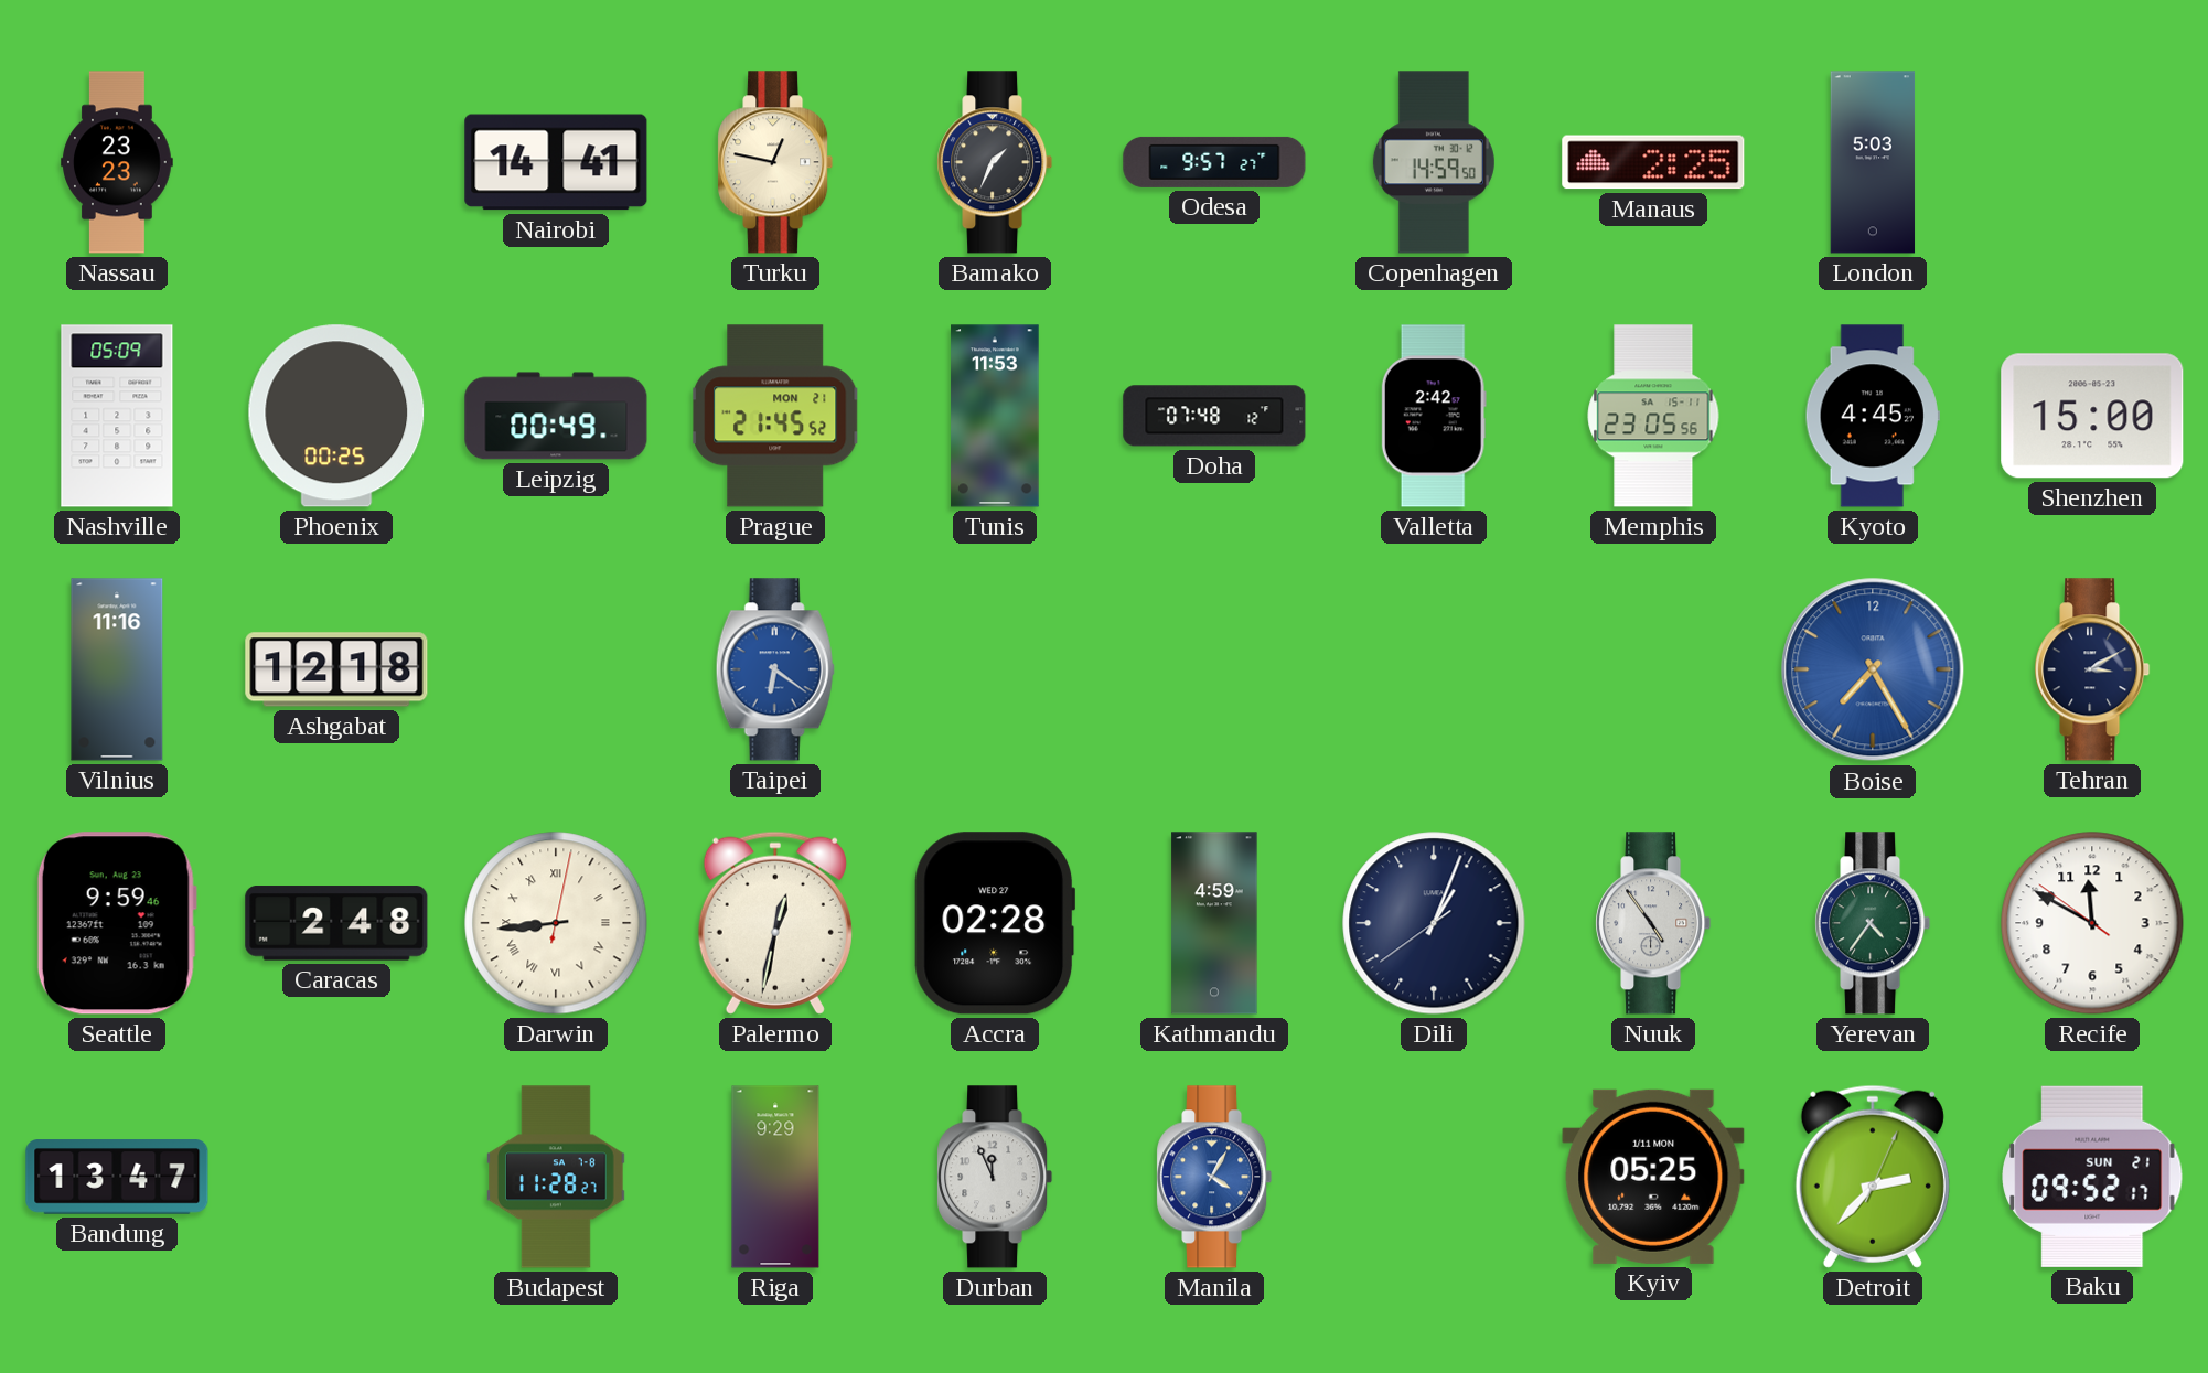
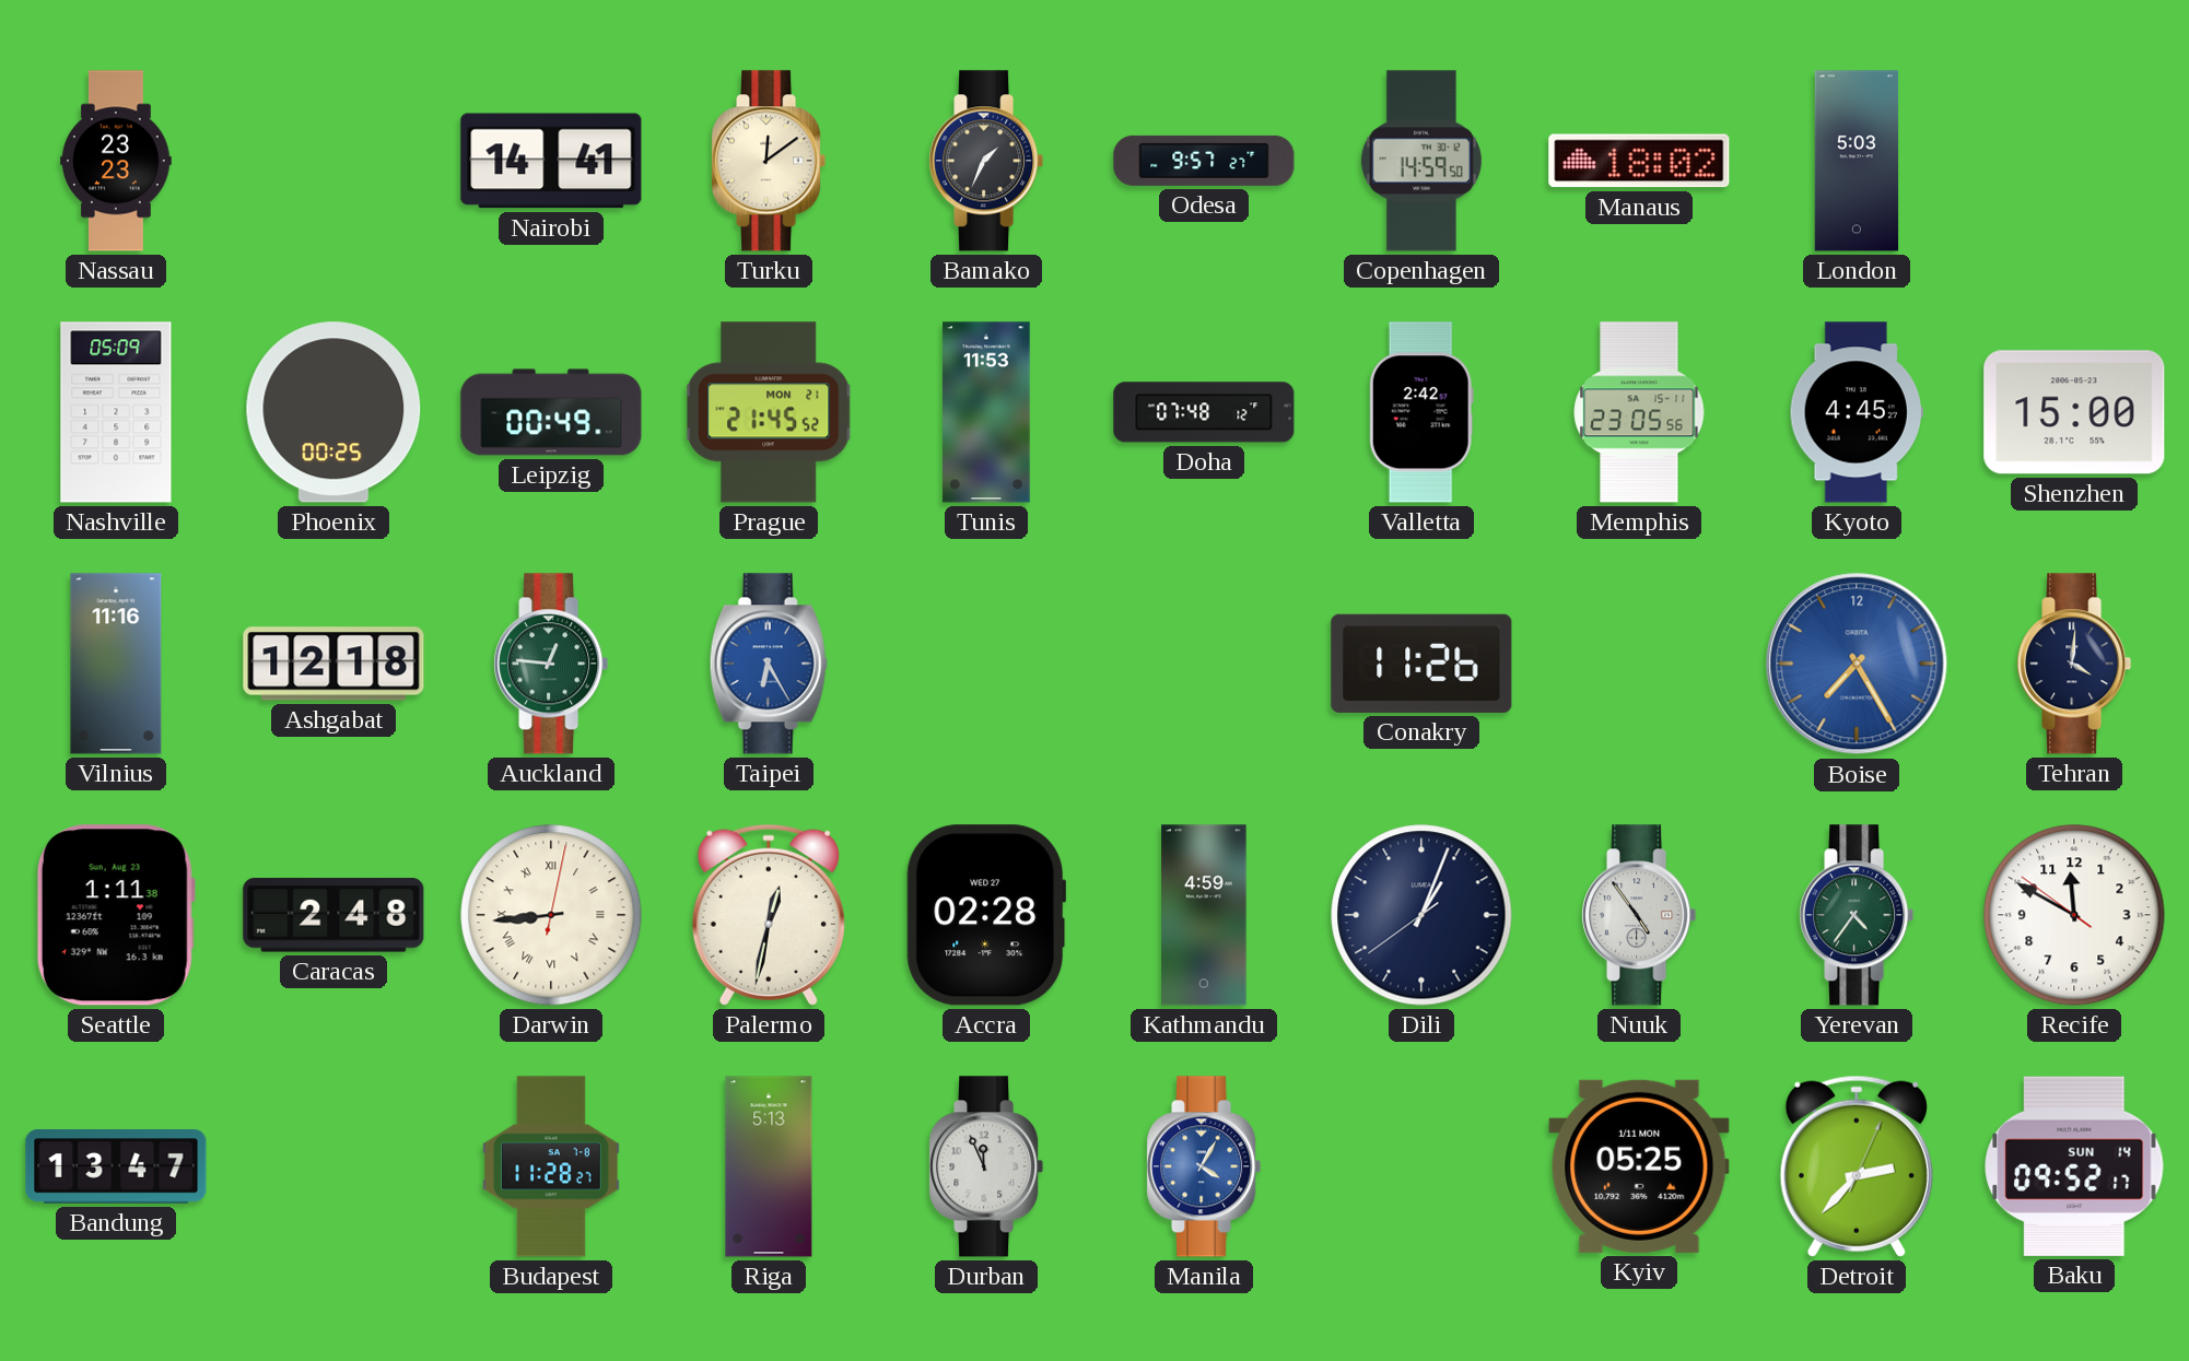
Turku: 12:47 -> 12:09
Manaus: 2:25 -> 18:02
Auckland: none -> 12:46
Taipei: 6:21 -> 6:25
Conakry: none -> 11:26
Tehran: 3:10 -> 4:01
Seattle: 9:59 -> 1:11
Riga: 9:29 -> 5:13
Baku date: SUN 21 -> SUN 14
